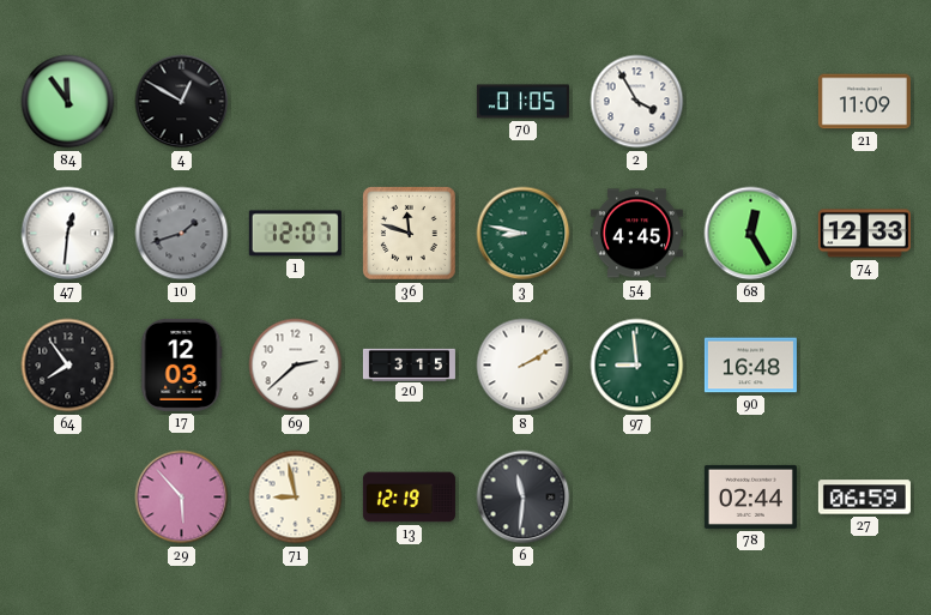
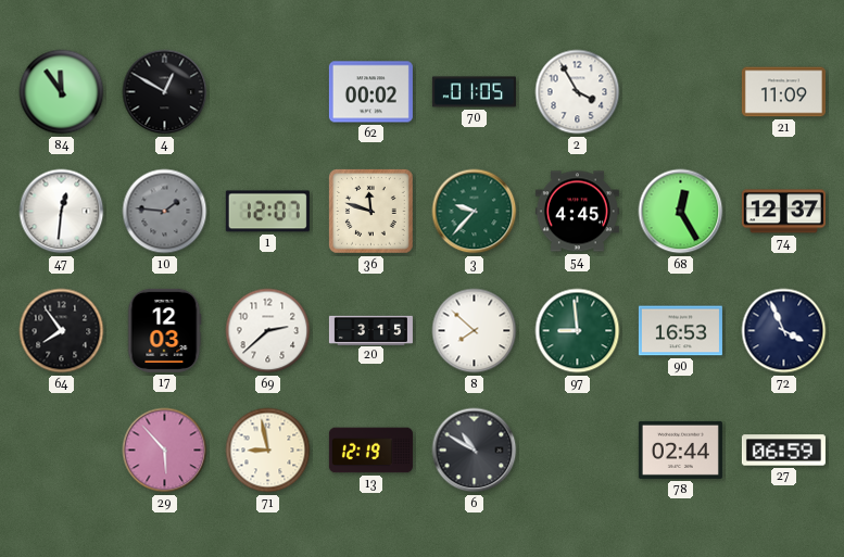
62: none -> 00:02
10: 1:42 -> 1:46
3: 8:47 -> 9:37
74: 12:33 -> 12:37
8: 2:10 -> 7:52
90: 16:48 -> 16:53
72: none -> 3:56
6: 11:31 -> 10:50
